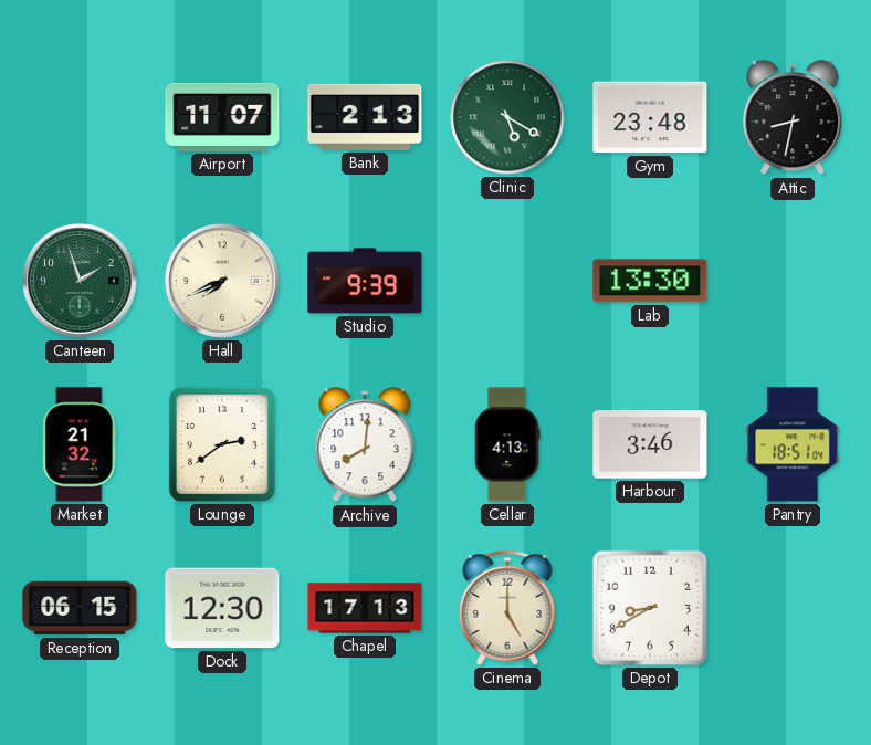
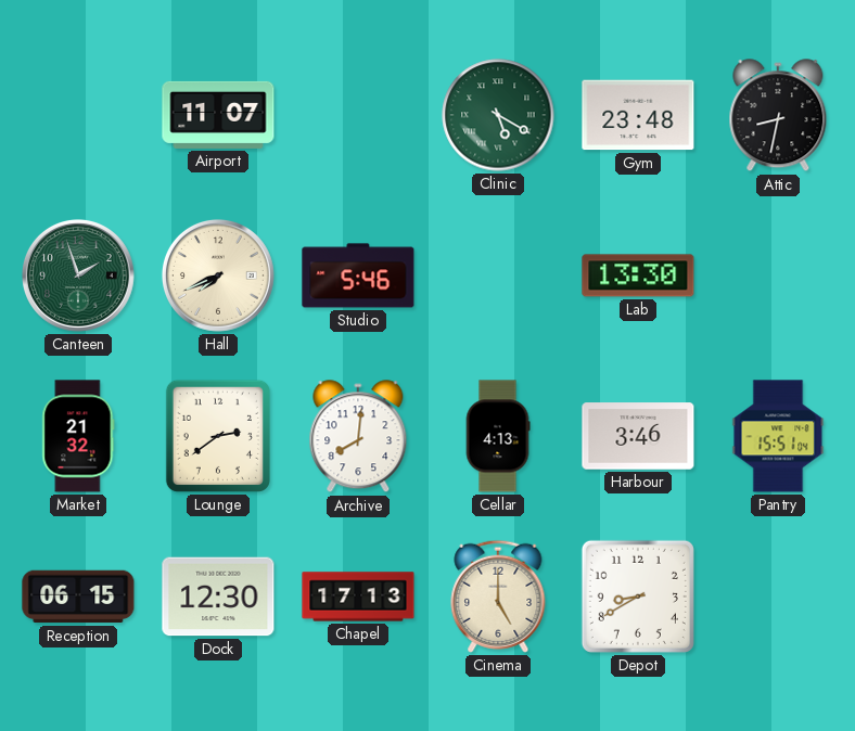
Bank: 2:13 -> none
Studio: 9:39 -> 5:46
Pantry: 18:51 -> 15:51
